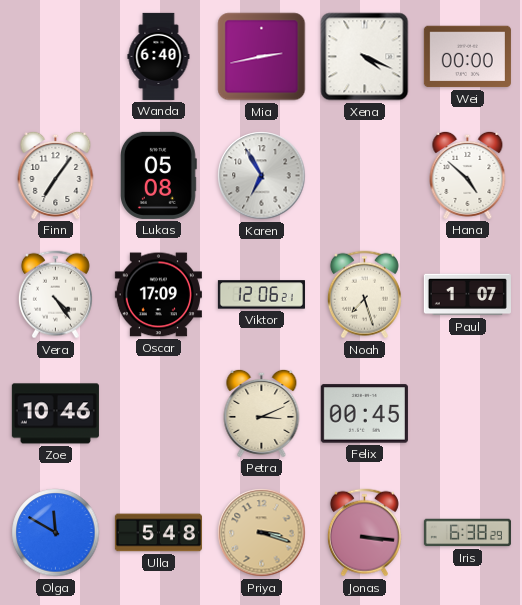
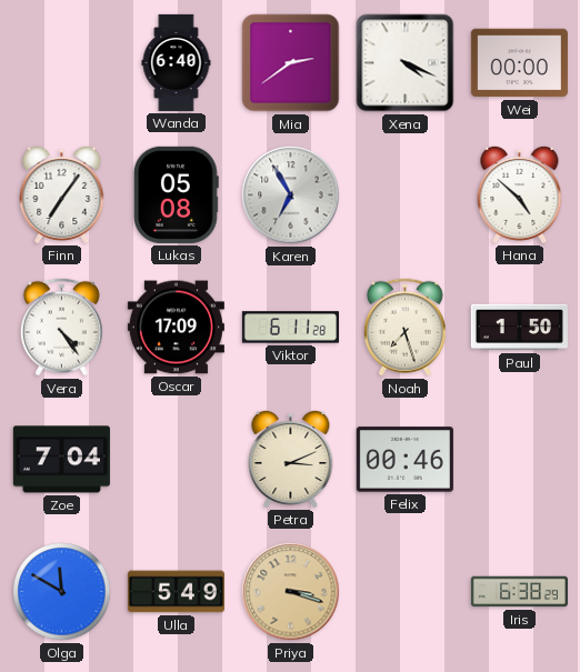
Mia: 2:43 -> 2:39
Viktor: 12:06 -> 6:11
Paul: 1:07 -> 1:50
Zoe: 10:46 -> 7:04
Felix: 00:45 -> 00:46
Ulla: 5:48 -> 5:49
Jonas: 3:16 -> none
